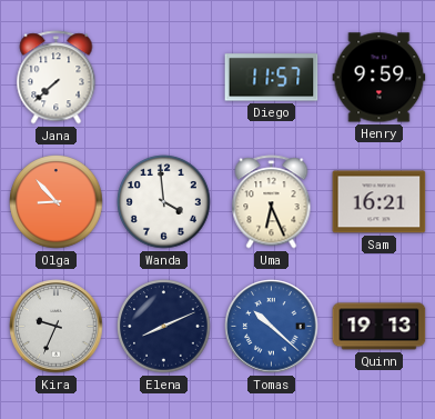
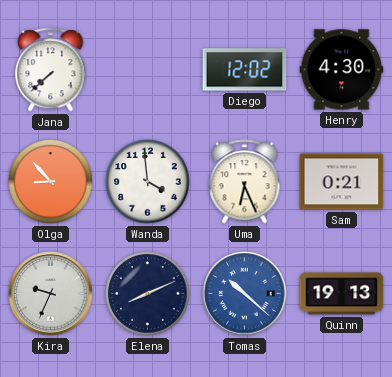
Diego: 11:57 -> 12:02
Henry: 9:59 -> 4:30
Sam: 16:21 -> 0:21
